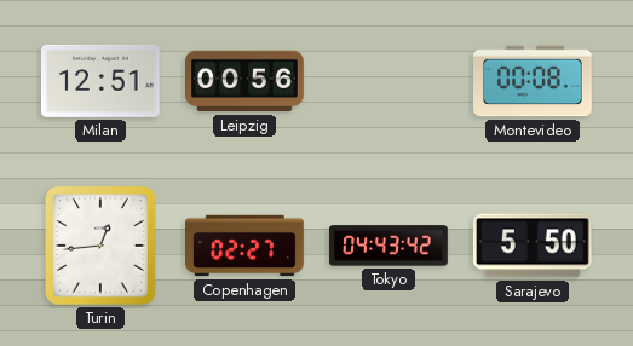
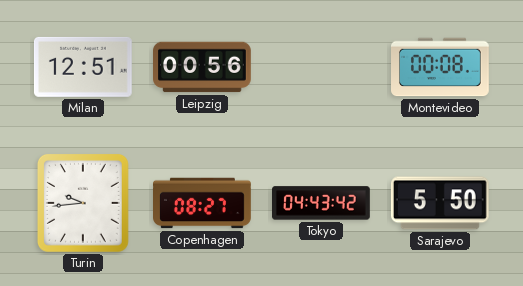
Turin: 12:44 -> 9:44
Copenhagen: 02:27 -> 08:27
